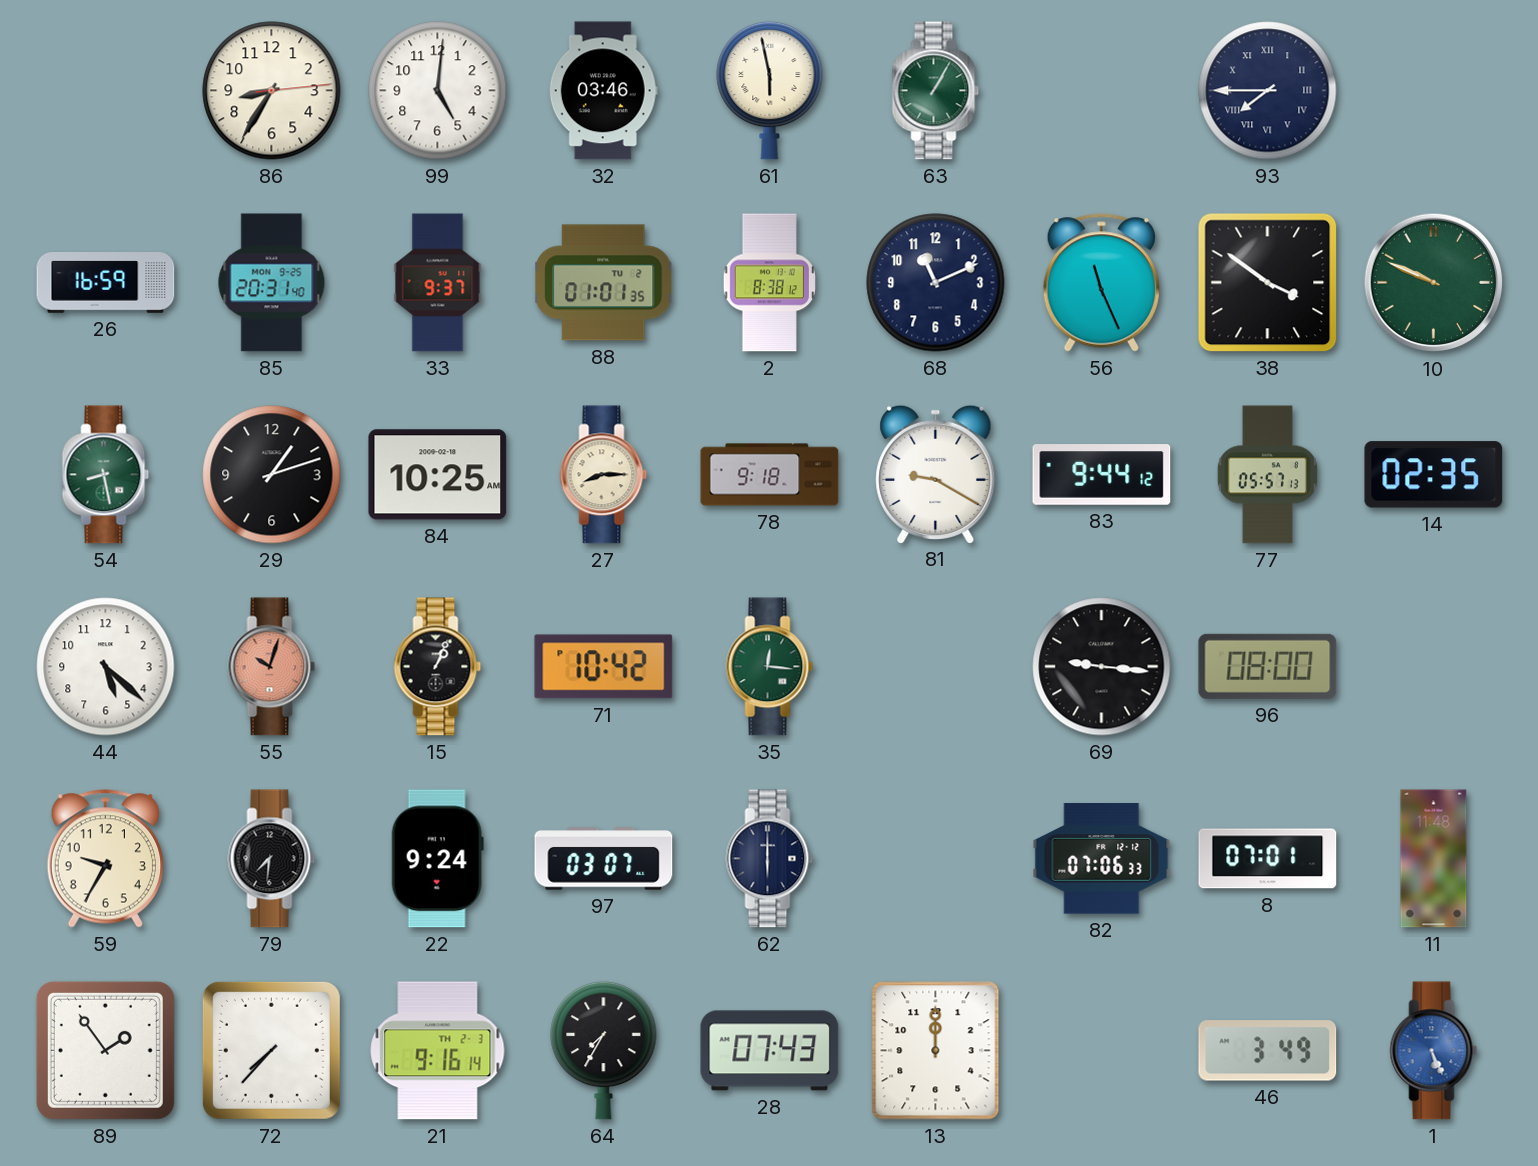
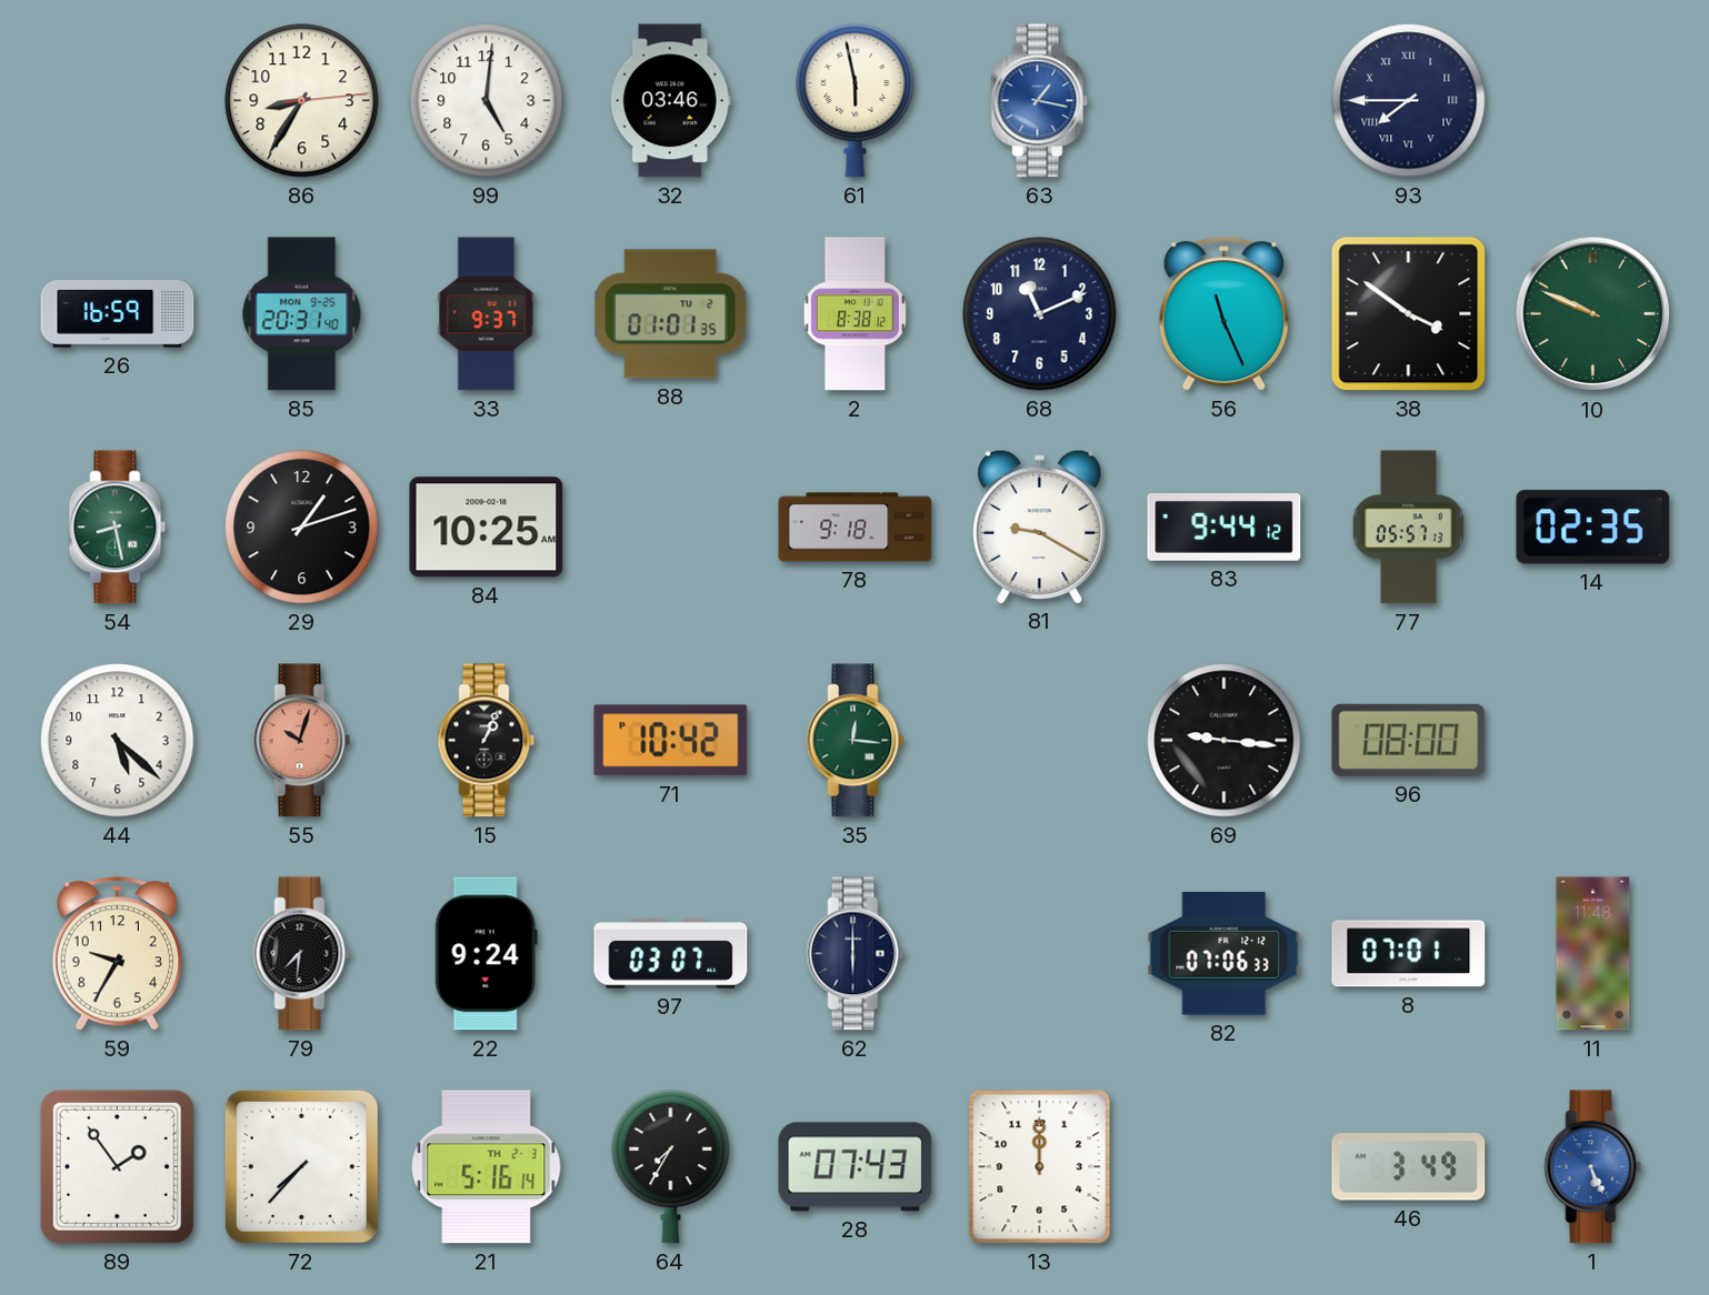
63: 1:05 -> 1:17
63 dial: green -> blue
27: 8:15 -> none
21: 9:16 -> 5:16
